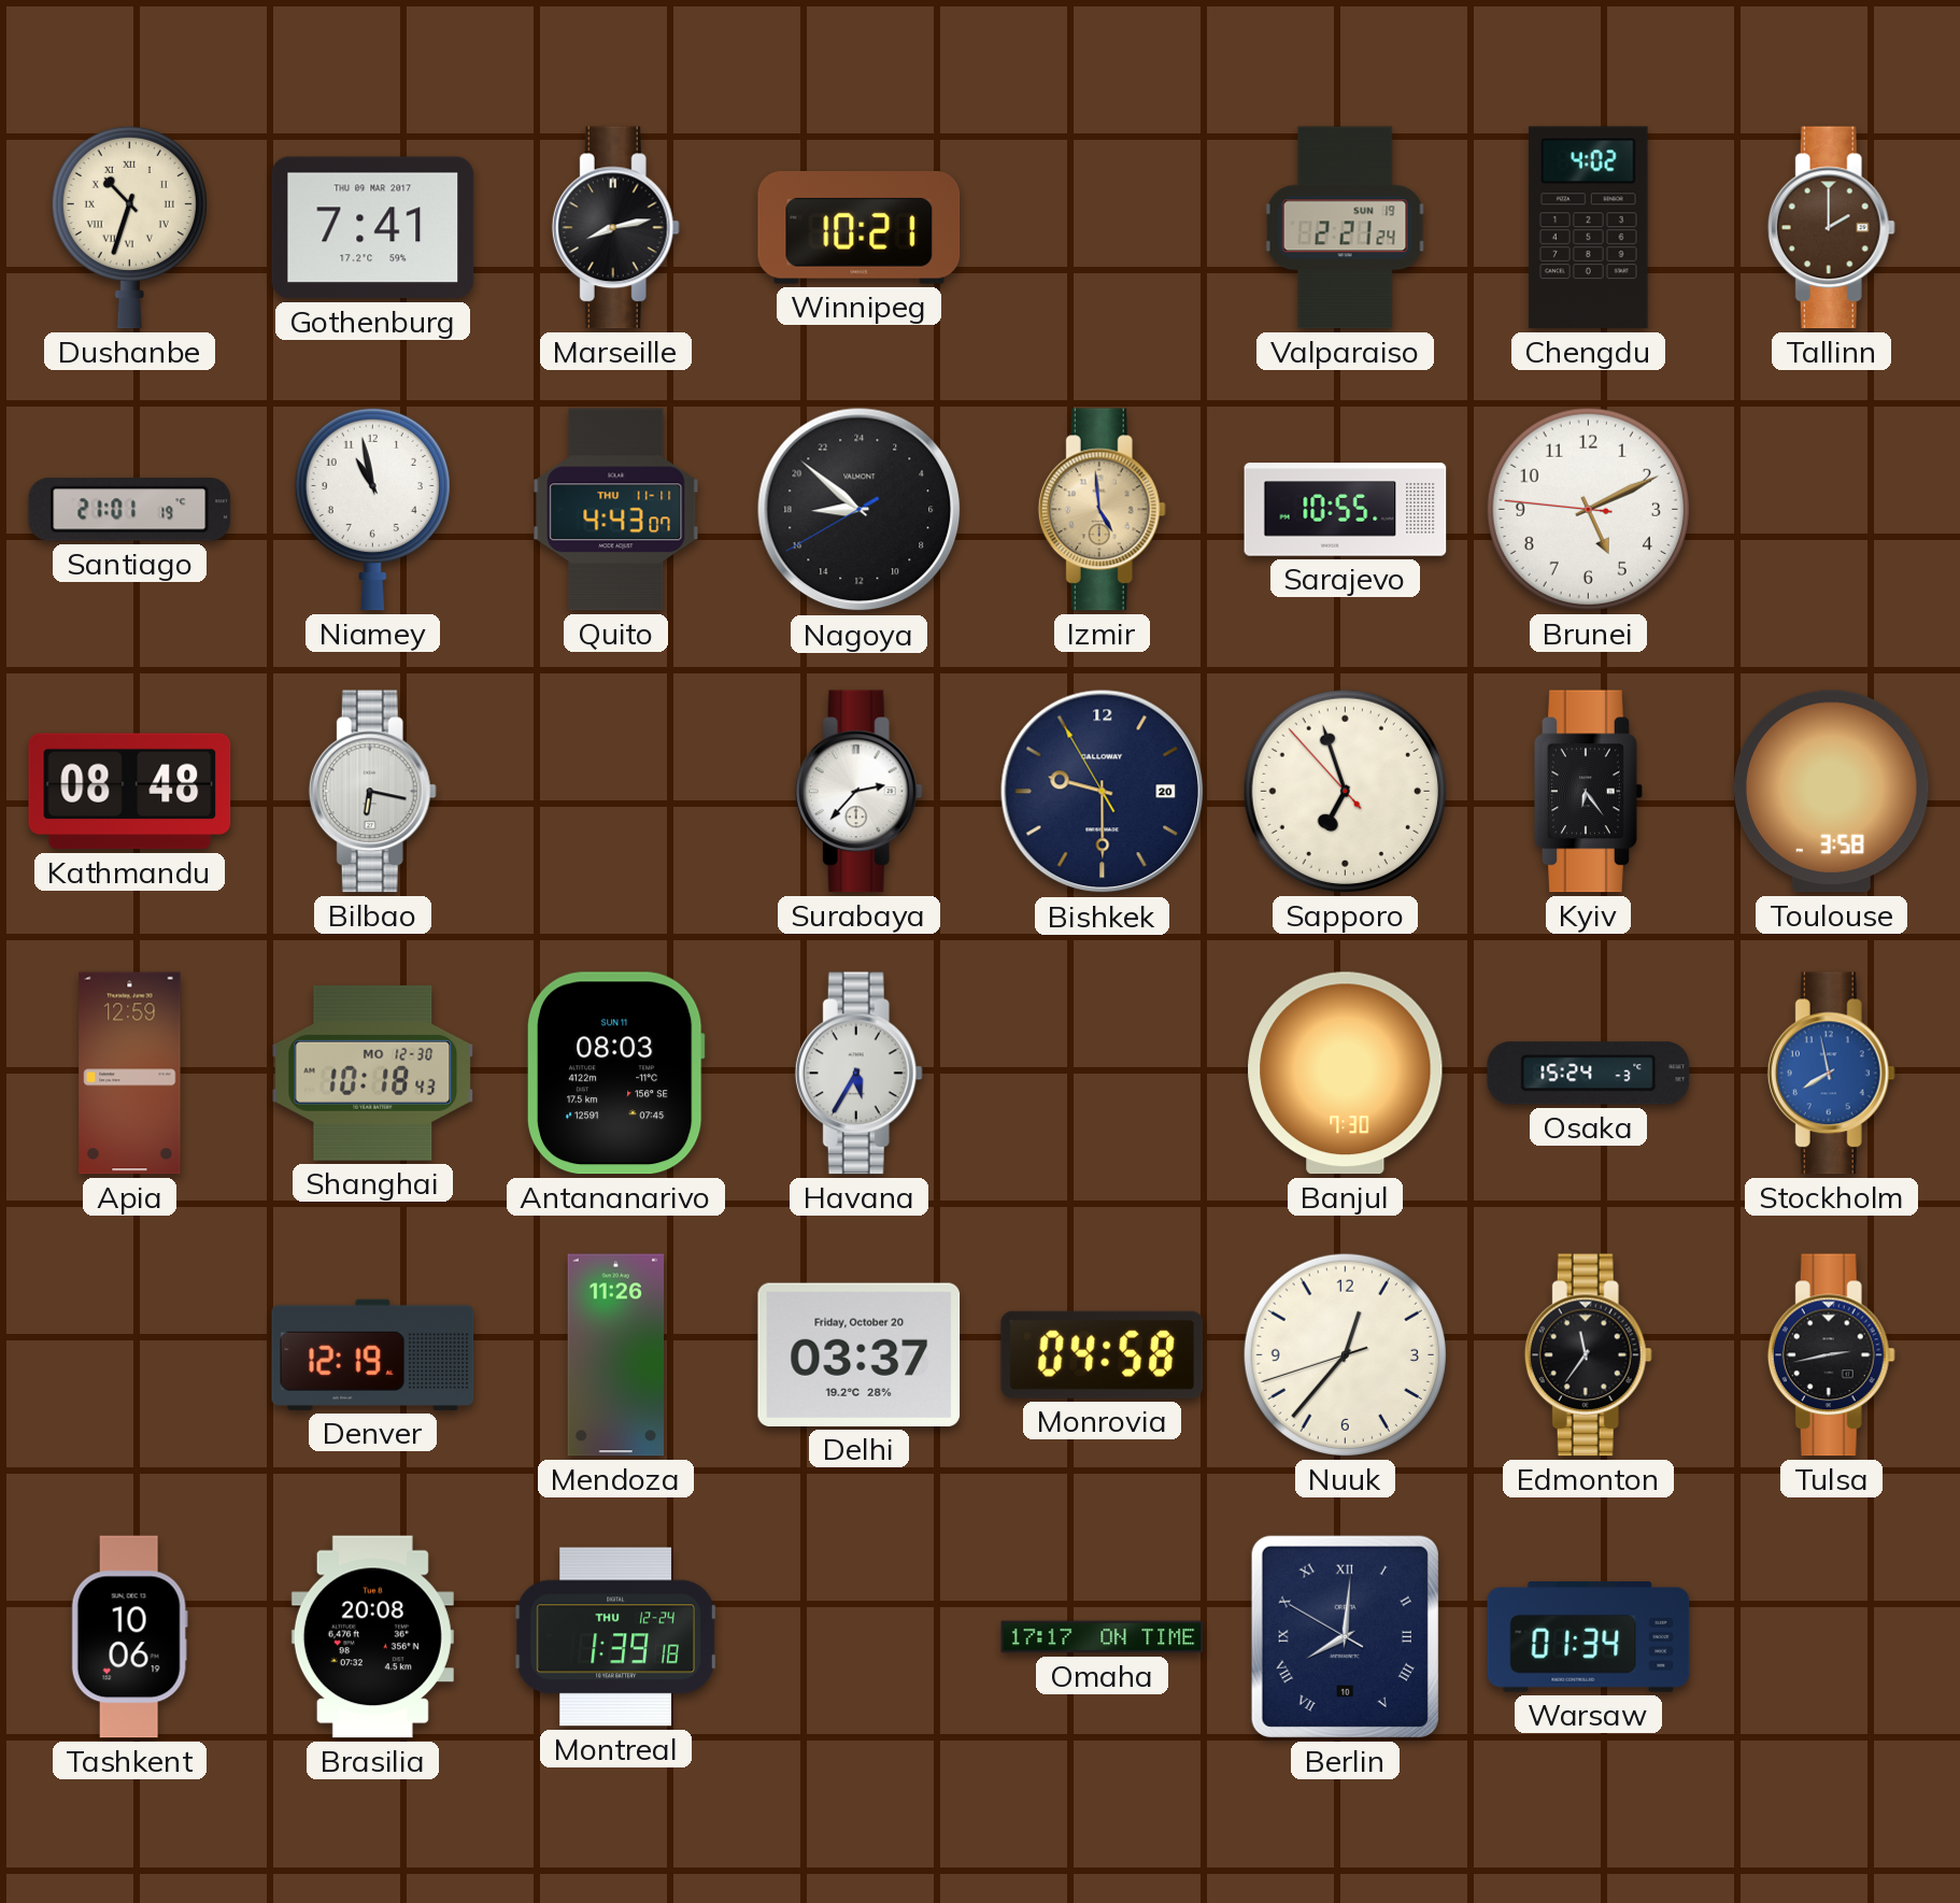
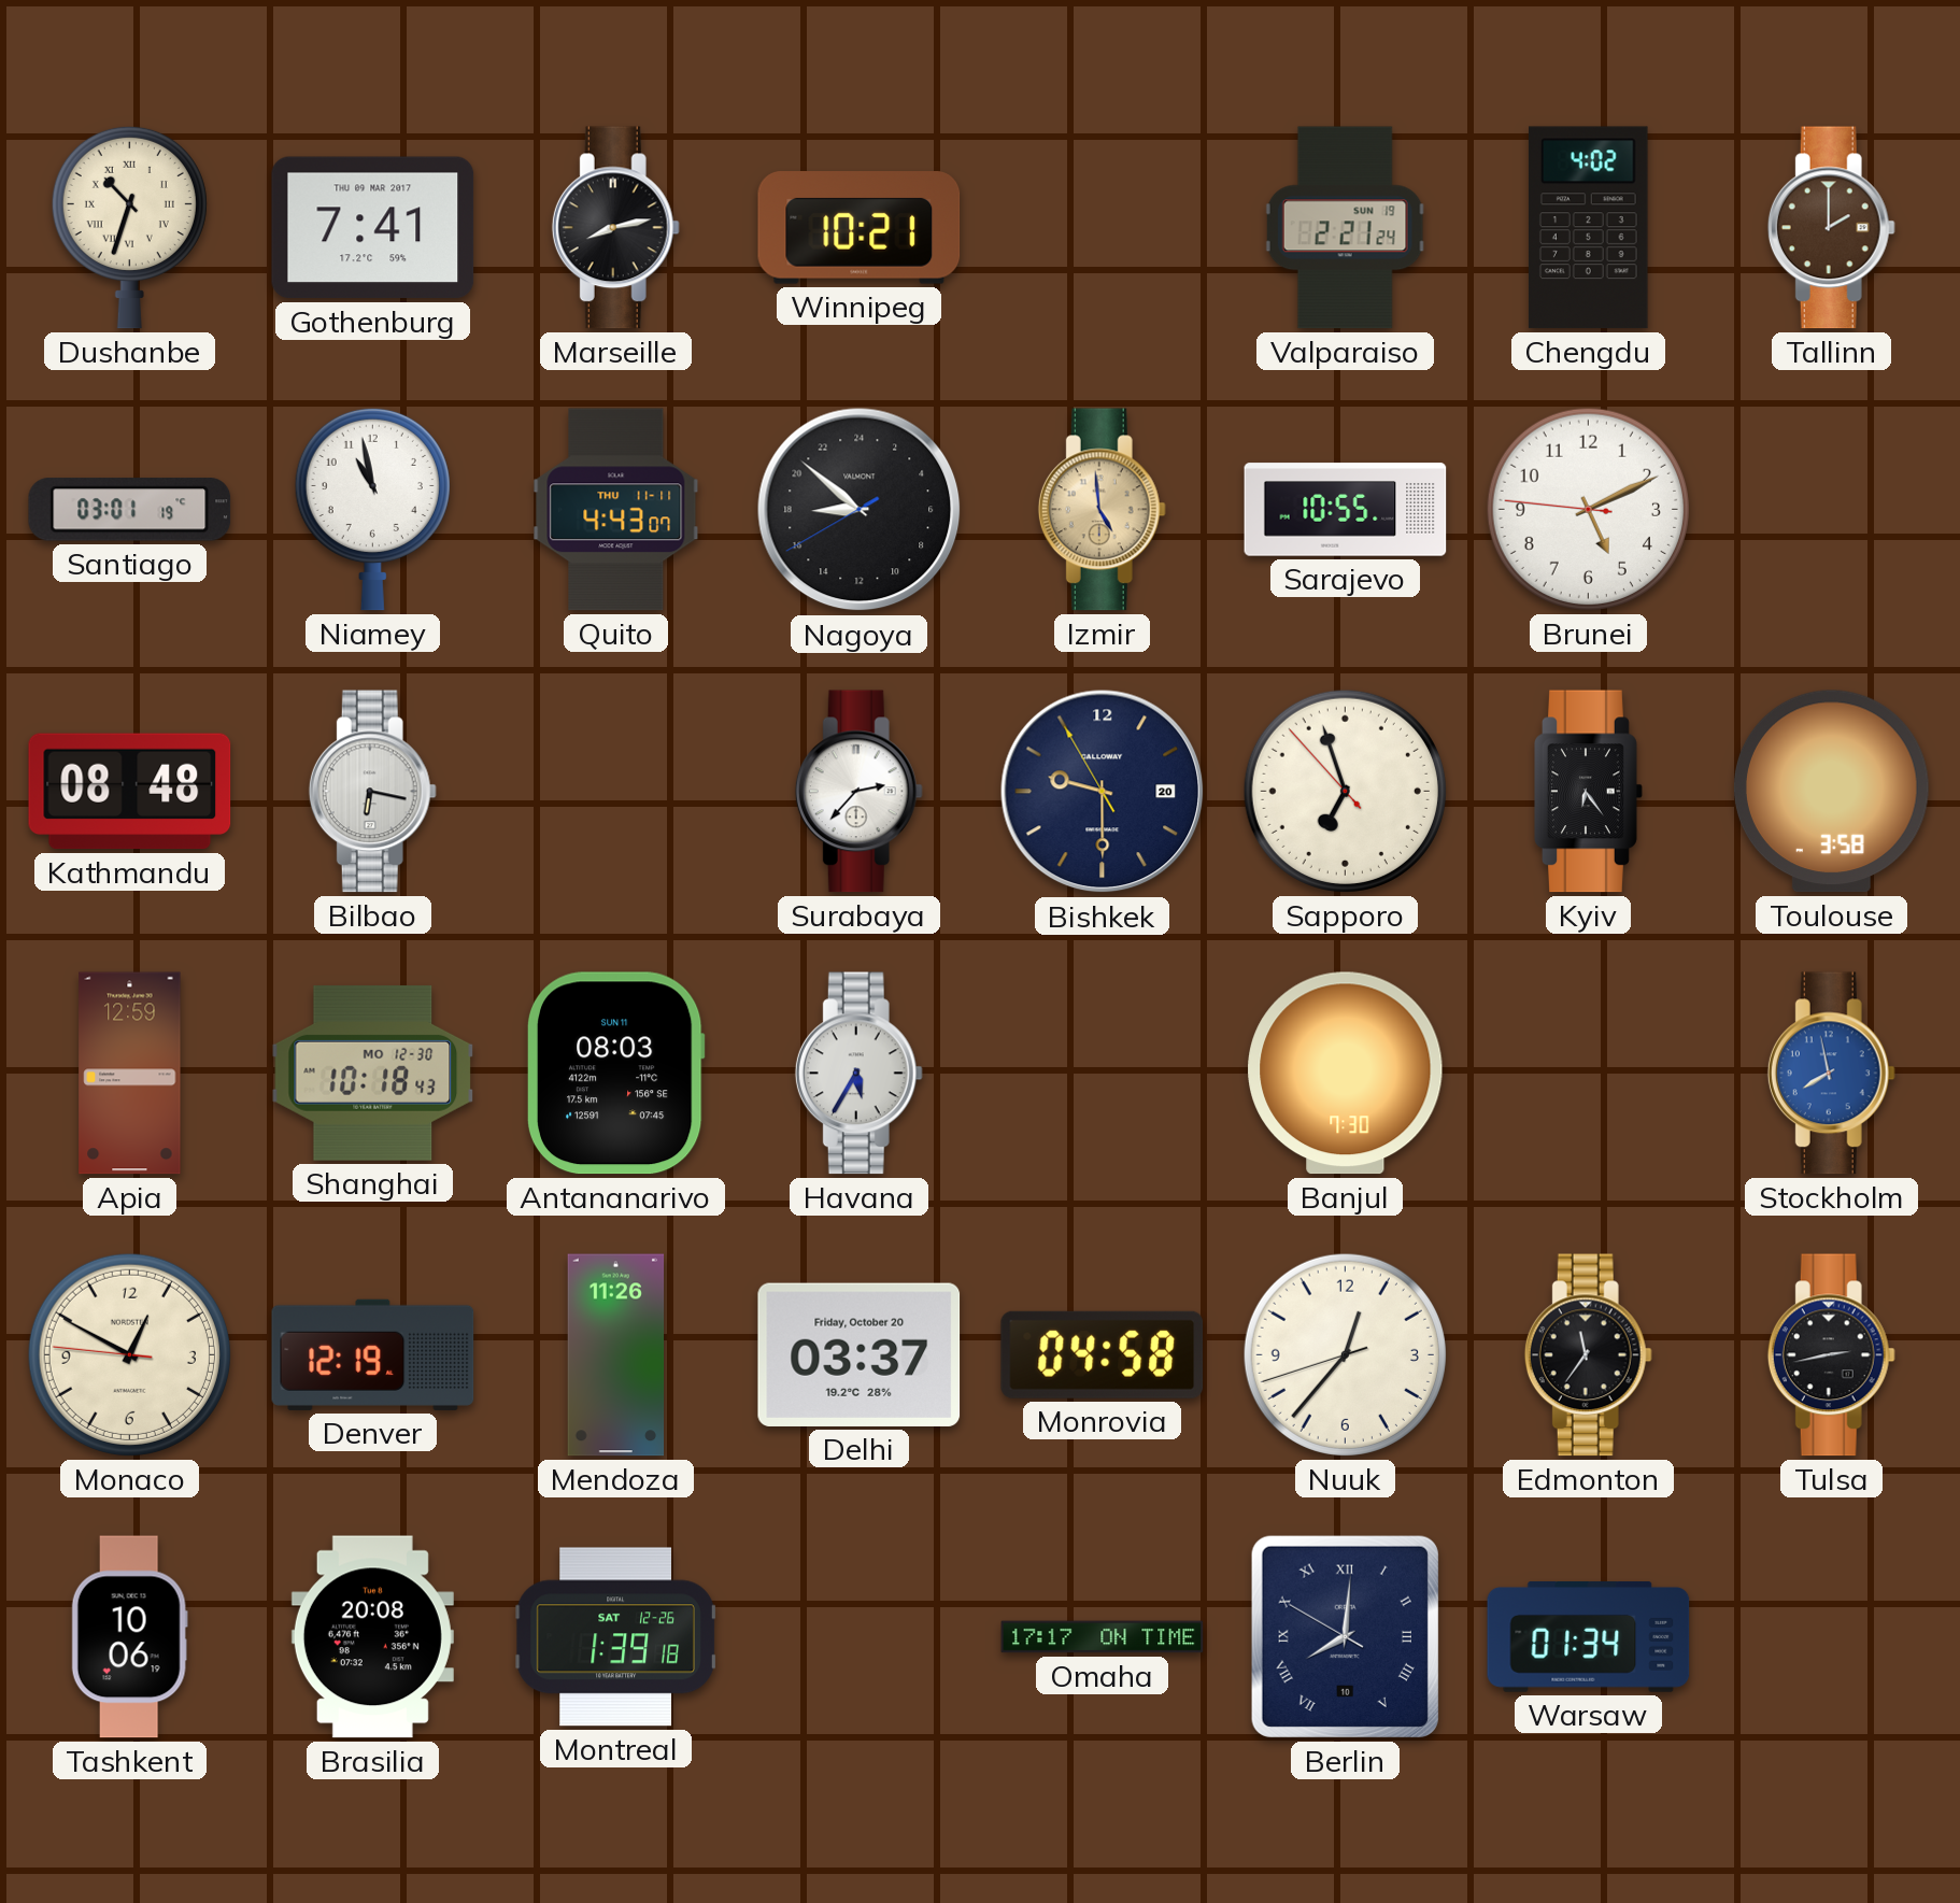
Santiago: 21:01 -> 03:01
Osaka: 15:24 -> none
Monaco: none -> 12:49
Montreal date: THU 12-24 -> SAT 12-26
